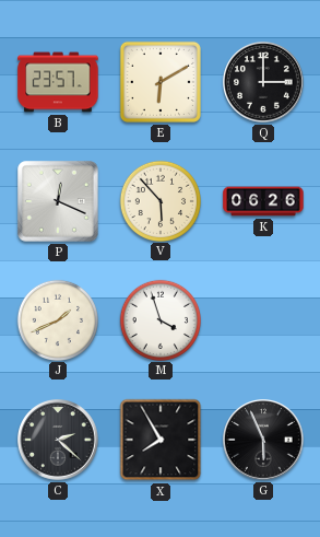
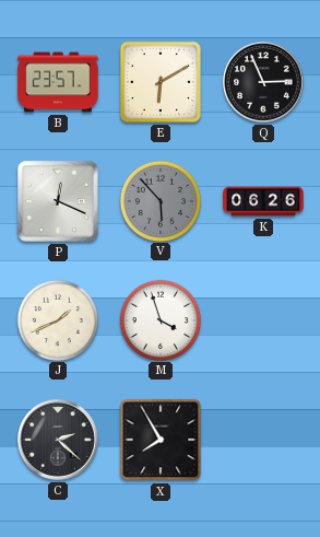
Q: 3:00 -> 2:56
V dial: cream -> grey
G: 5:56 -> none
